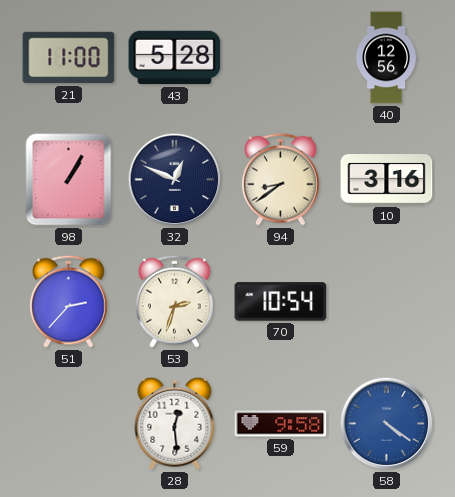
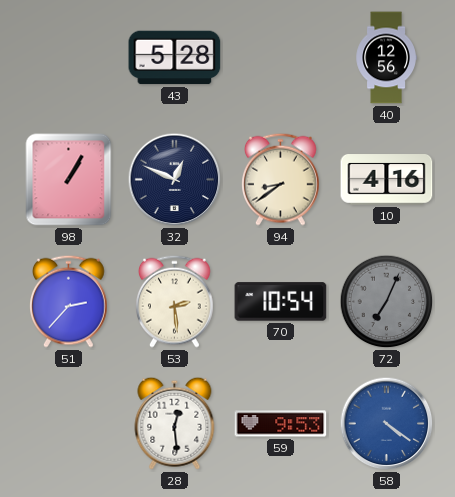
21: 11:00 -> none
10: 3:16 -> 4:16
53: 2:33 -> 2:29
72: none -> 7:04
59: 9:58 -> 9:53
